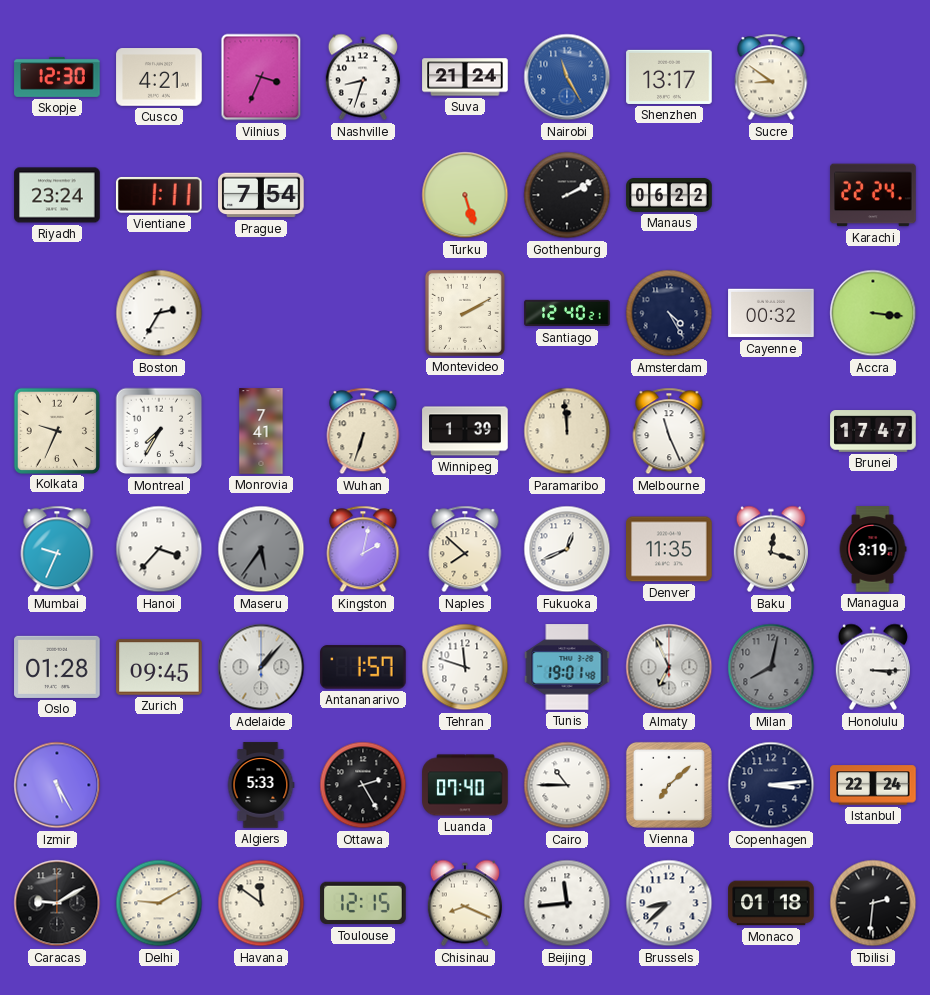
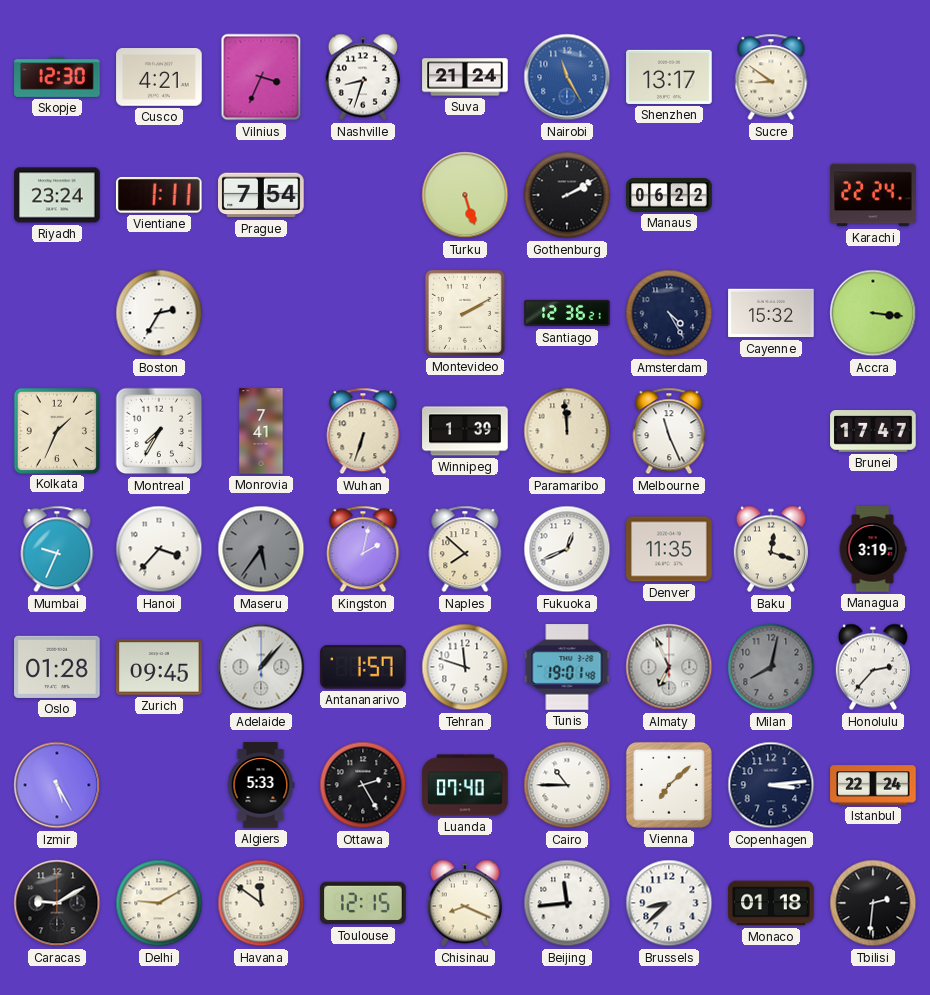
Santiago: 12:40 -> 12:36
Cayenne: 00:32 -> 15:32
Kolkata: 9:34 -> 1:34
Honolulu: 3:15 -> 2:37
